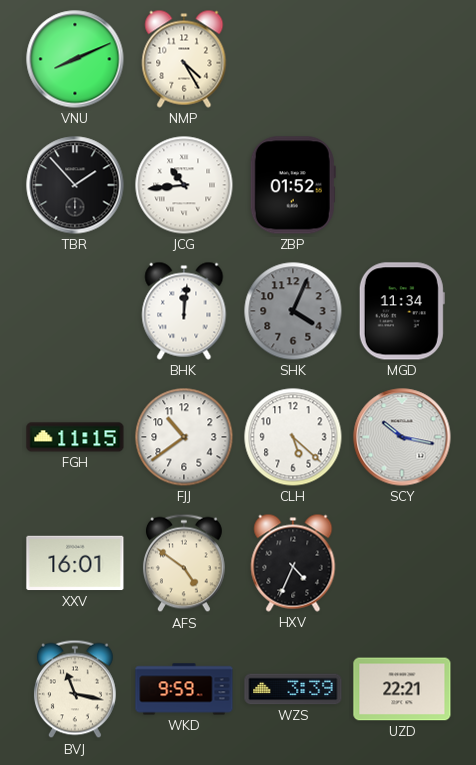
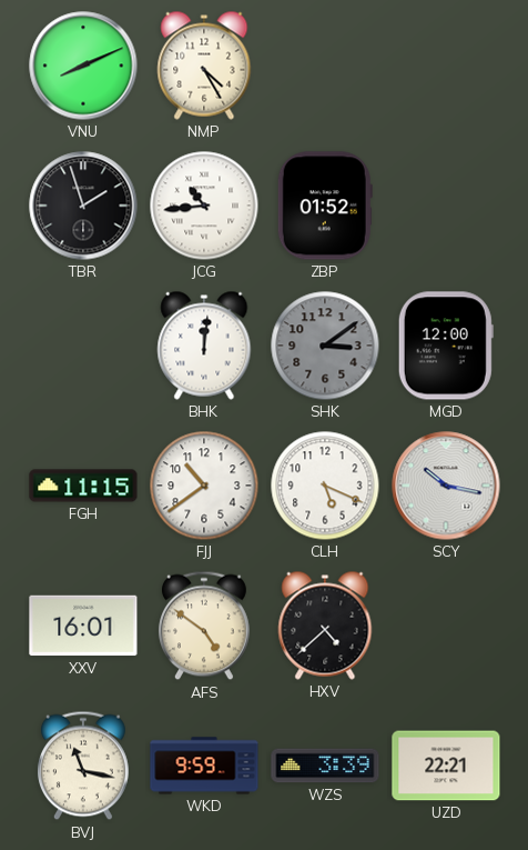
TBR: 1:53 -> 1:57
SHK: 4:04 -> 3:09
MGD: 11:34 -> 12:00
CLH: 5:22 -> 5:19
HXV: 4:34 -> 4:38
